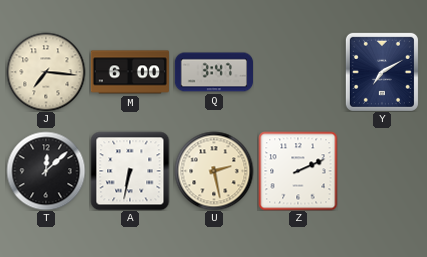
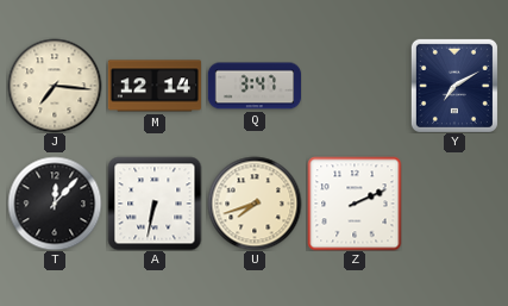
M: 6:00 -> 12:14
T: 12:08 -> 12:07
U: 2:28 -> 7:42
